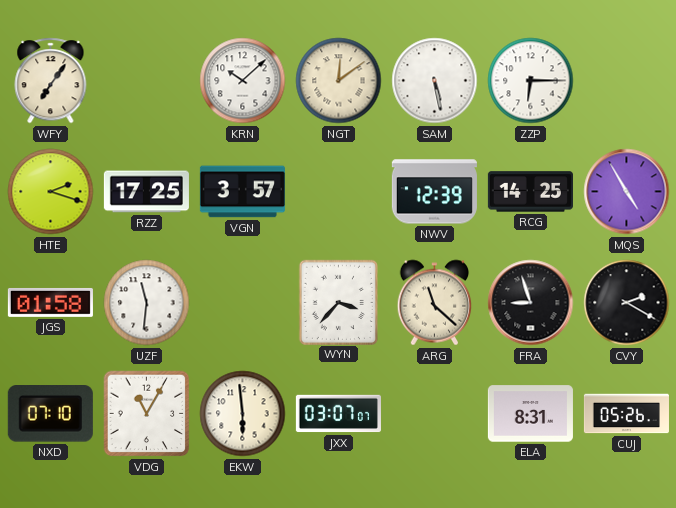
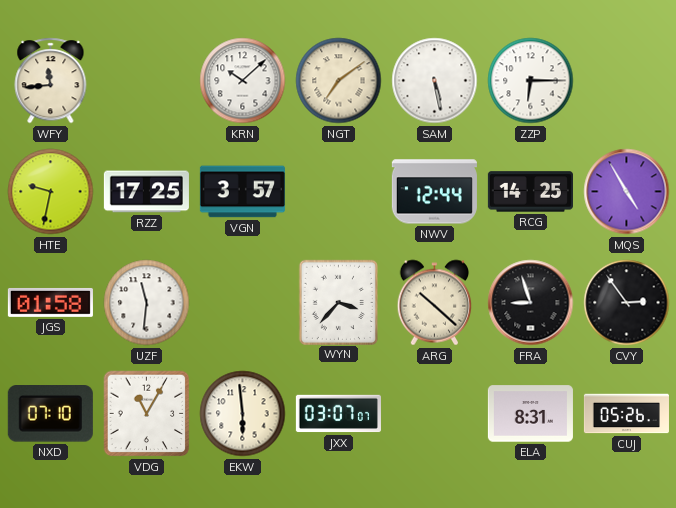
WFY: 7:06 -> 11:44
NGT: 12:09 -> 7:09
HTE: 2:18 -> 9:32
NWV: 12:39 -> 12:44
ARG: 11:22 -> 10:22
CVY: 2:20 -> 2:54
